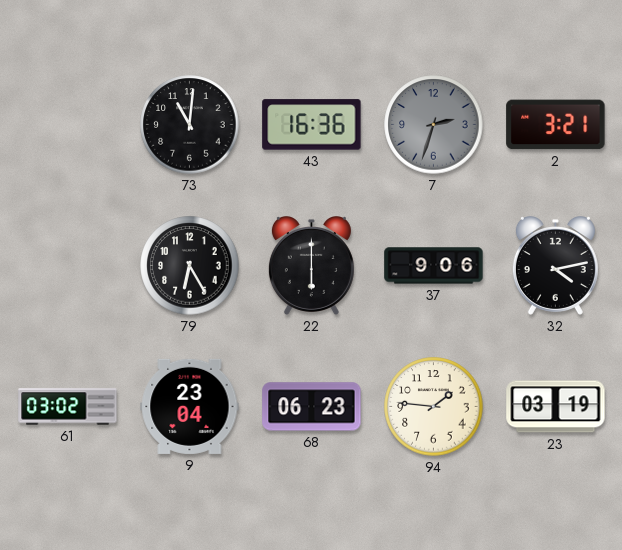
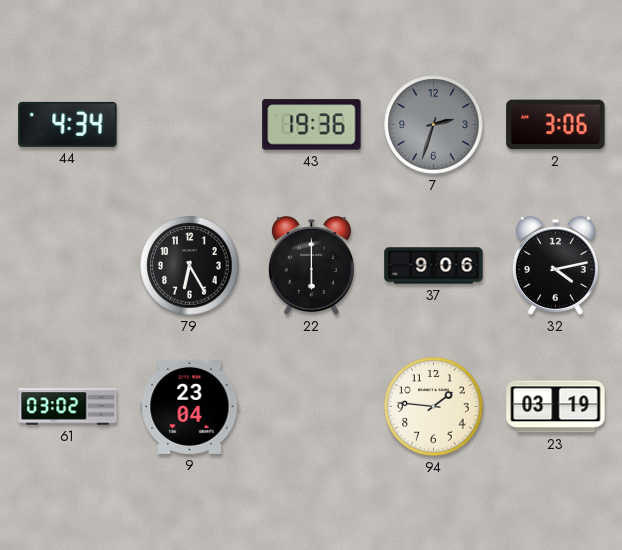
44: none -> 4:34
73: 11:01 -> none
43: 16:36 -> 19:36
2: 3:21 -> 3:06
68: 06:23 -> none
